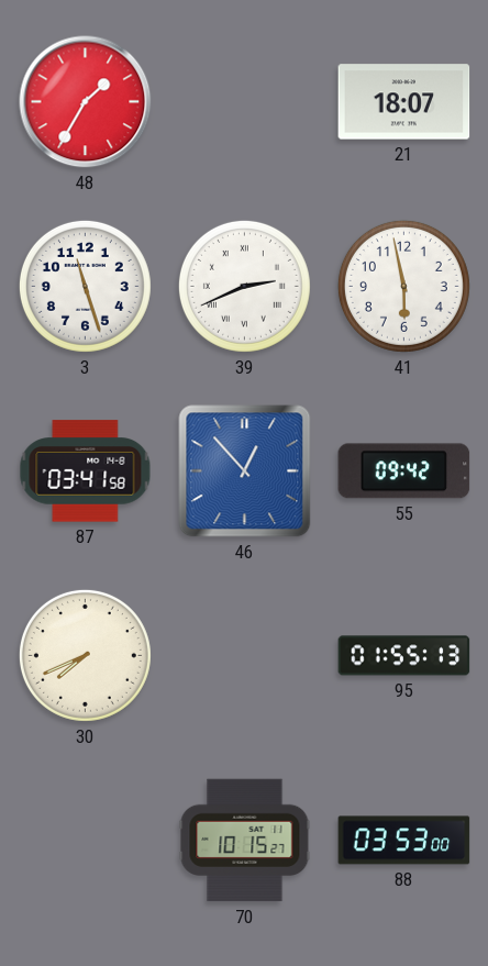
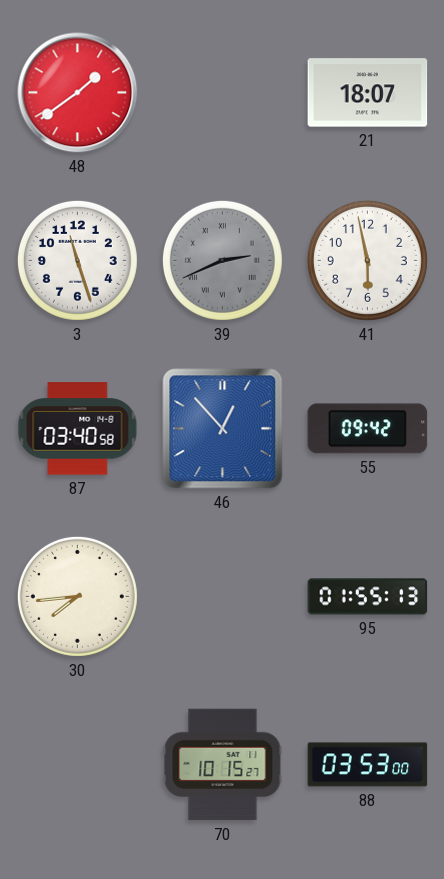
48: 1:35 -> 1:39
39 dial: white -> grey
87: 03:41 -> 03:40
30: 7:41 -> 7:44
